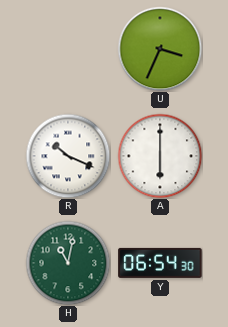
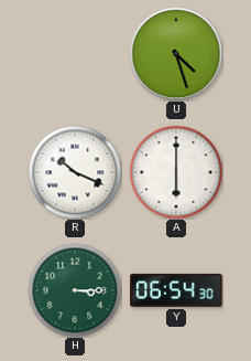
U: 3:34 -> 4:27
H: 11:02 -> 3:15
